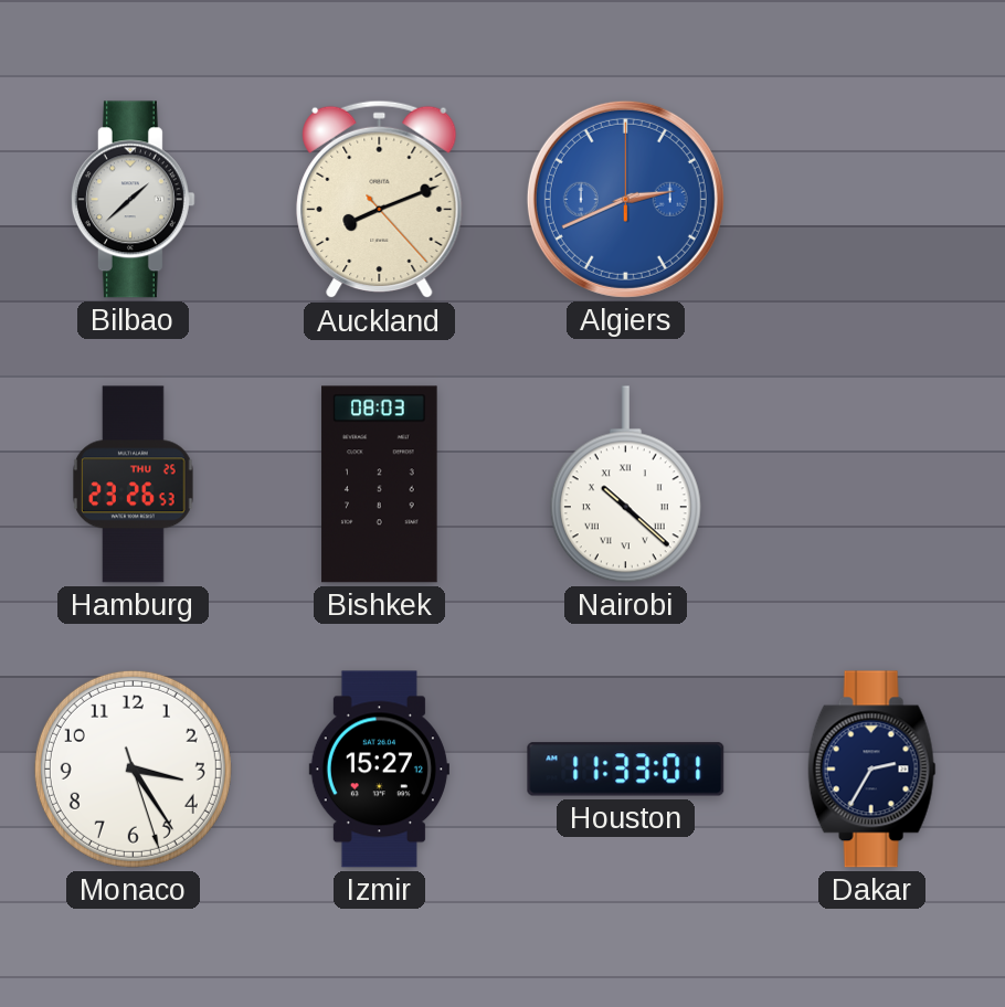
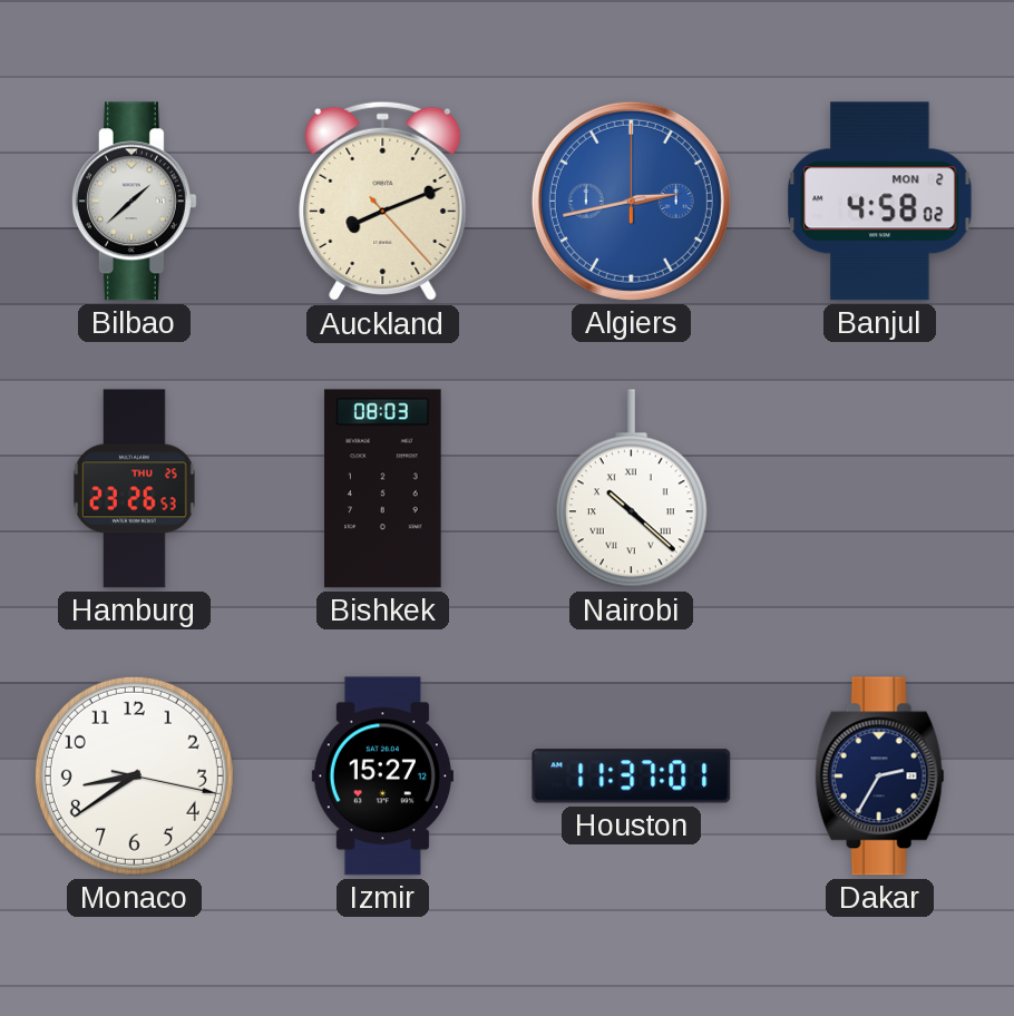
Algiers: 2:41 -> 2:43
Banjul: none -> 4:58
Monaco: 3:24 -> 8:39
Houston: 11:33 -> 11:37
